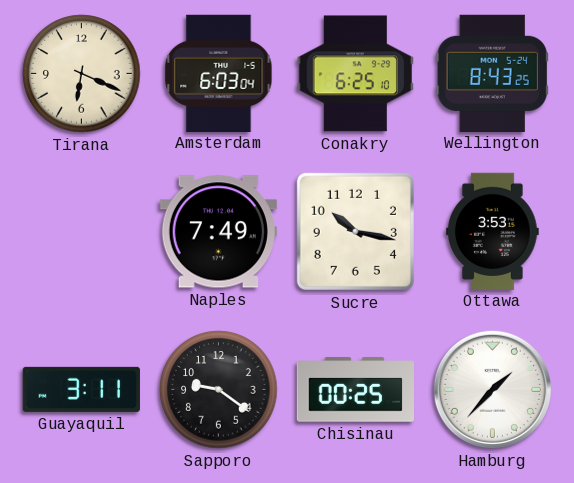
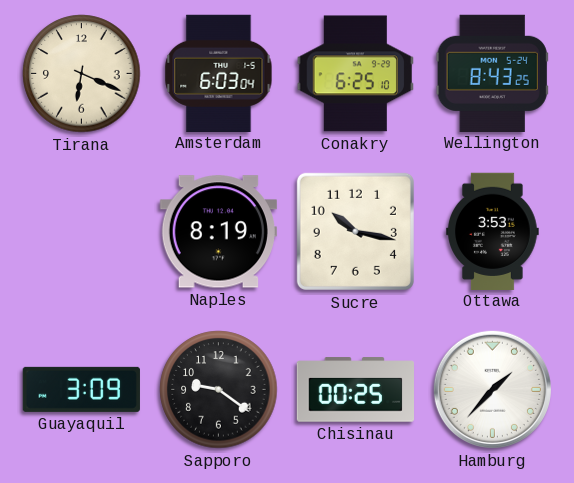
Naples: 7:49 -> 8:19
Guayaquil: 3:11 -> 3:09
